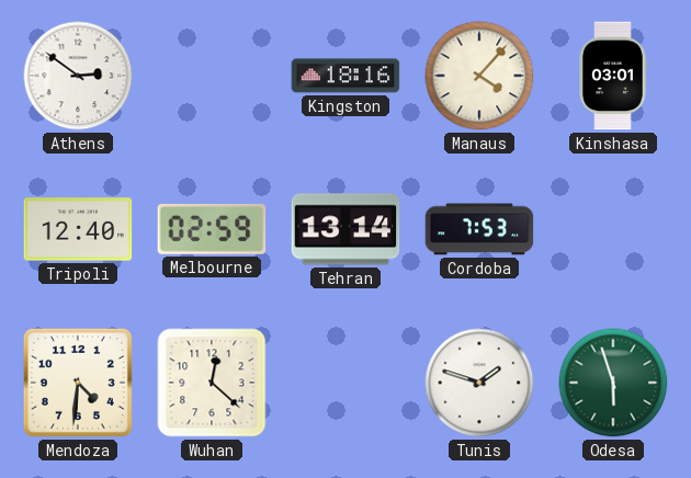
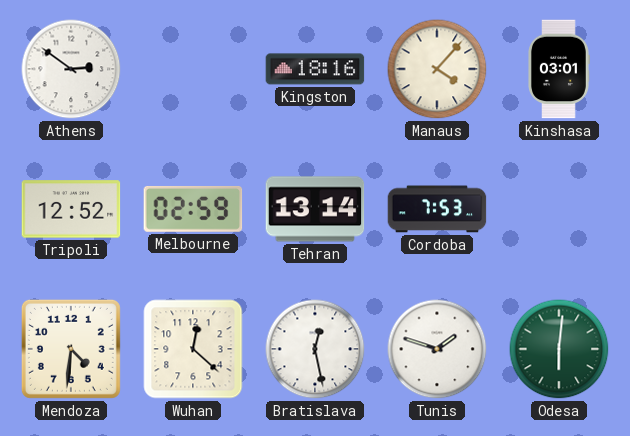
Tripoli: 12:40 -> 12:52
Bratislava: none -> 12:28
Odesa: 5:57 -> 6:01
